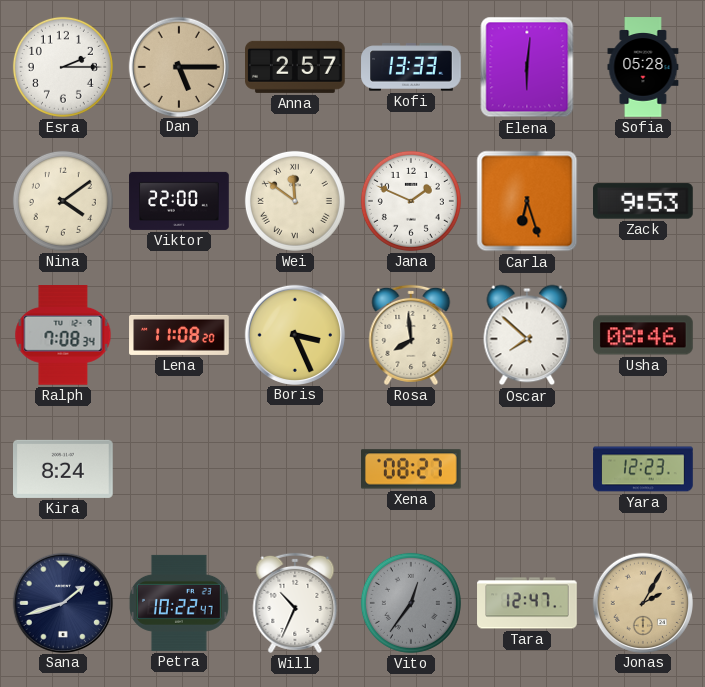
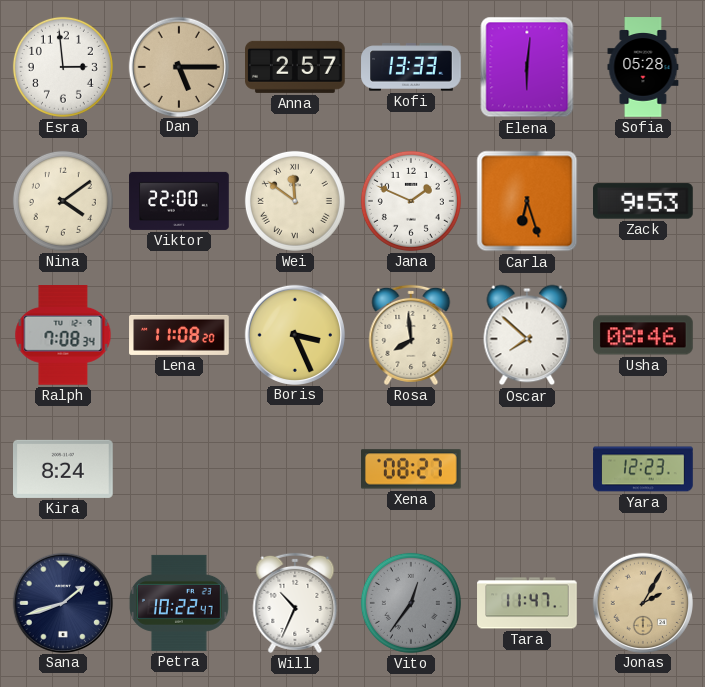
Esra: 2:15 -> 2:59
Tara: 12:47 -> 11:47
